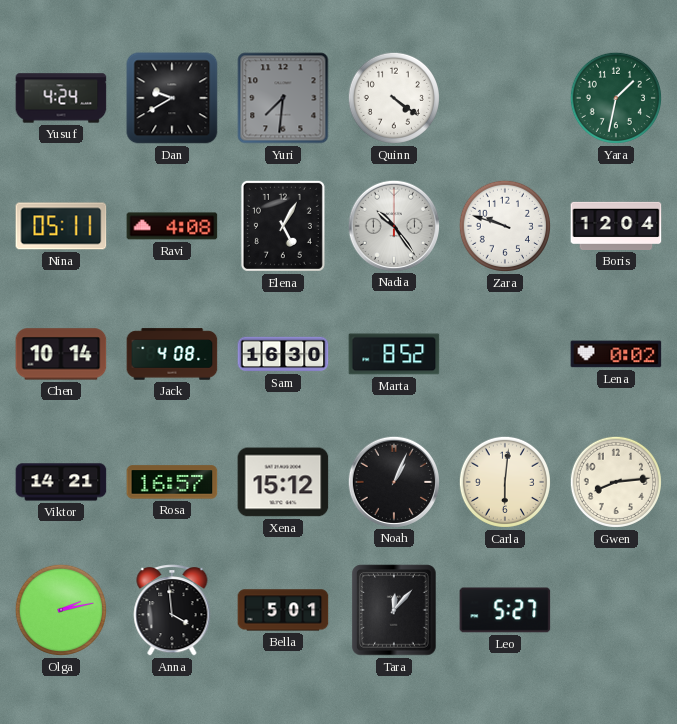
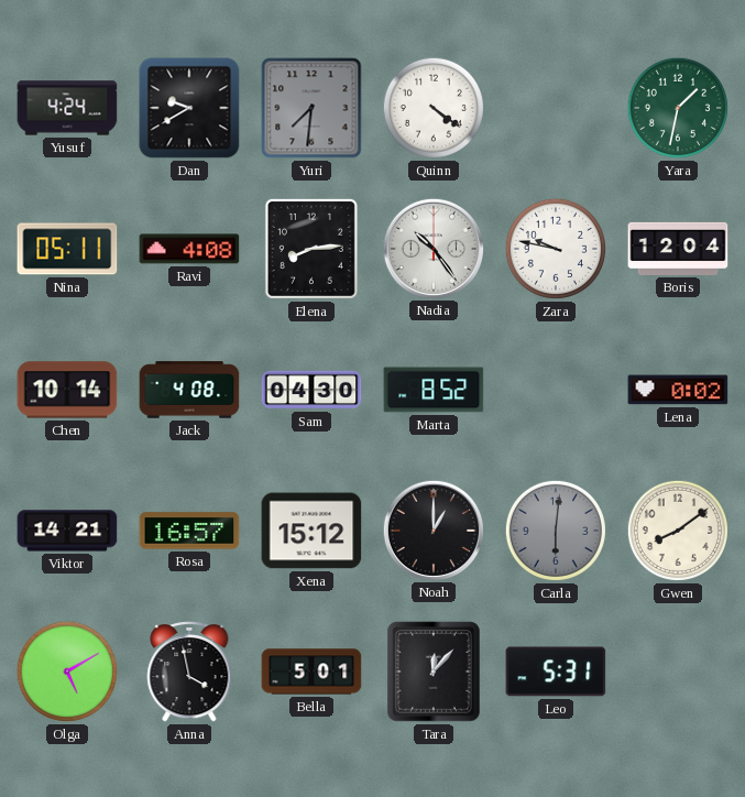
Elena: 5:05 -> 8:14
Zara: 9:48 -> 9:47
Sam: 16:30 -> 04:30
Noah: 1:04 -> 1:00
Carla dial: cream -> grey
Gwen: 8:14 -> 8:09
Olga: 2:13 -> 5:10
Anna: 3:59 -> 3:58
Leo: 5:27 -> 5:31
